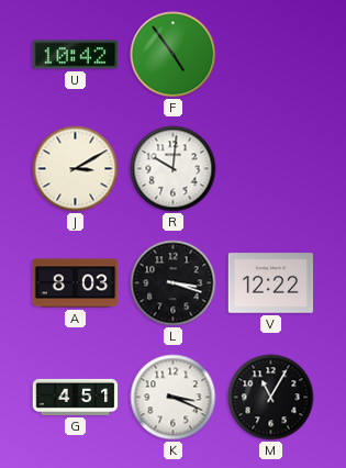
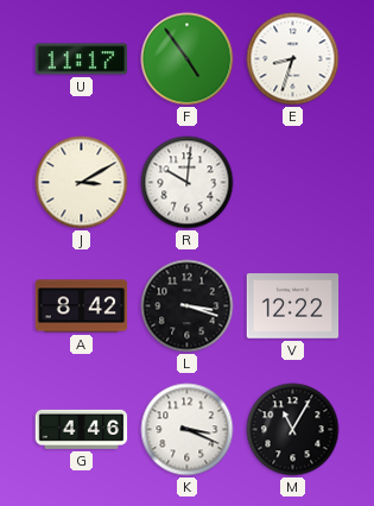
U: 10:42 -> 11:17
E: none -> 8:33
A: 8:03 -> 8:42
G: 4:51 -> 4:46
